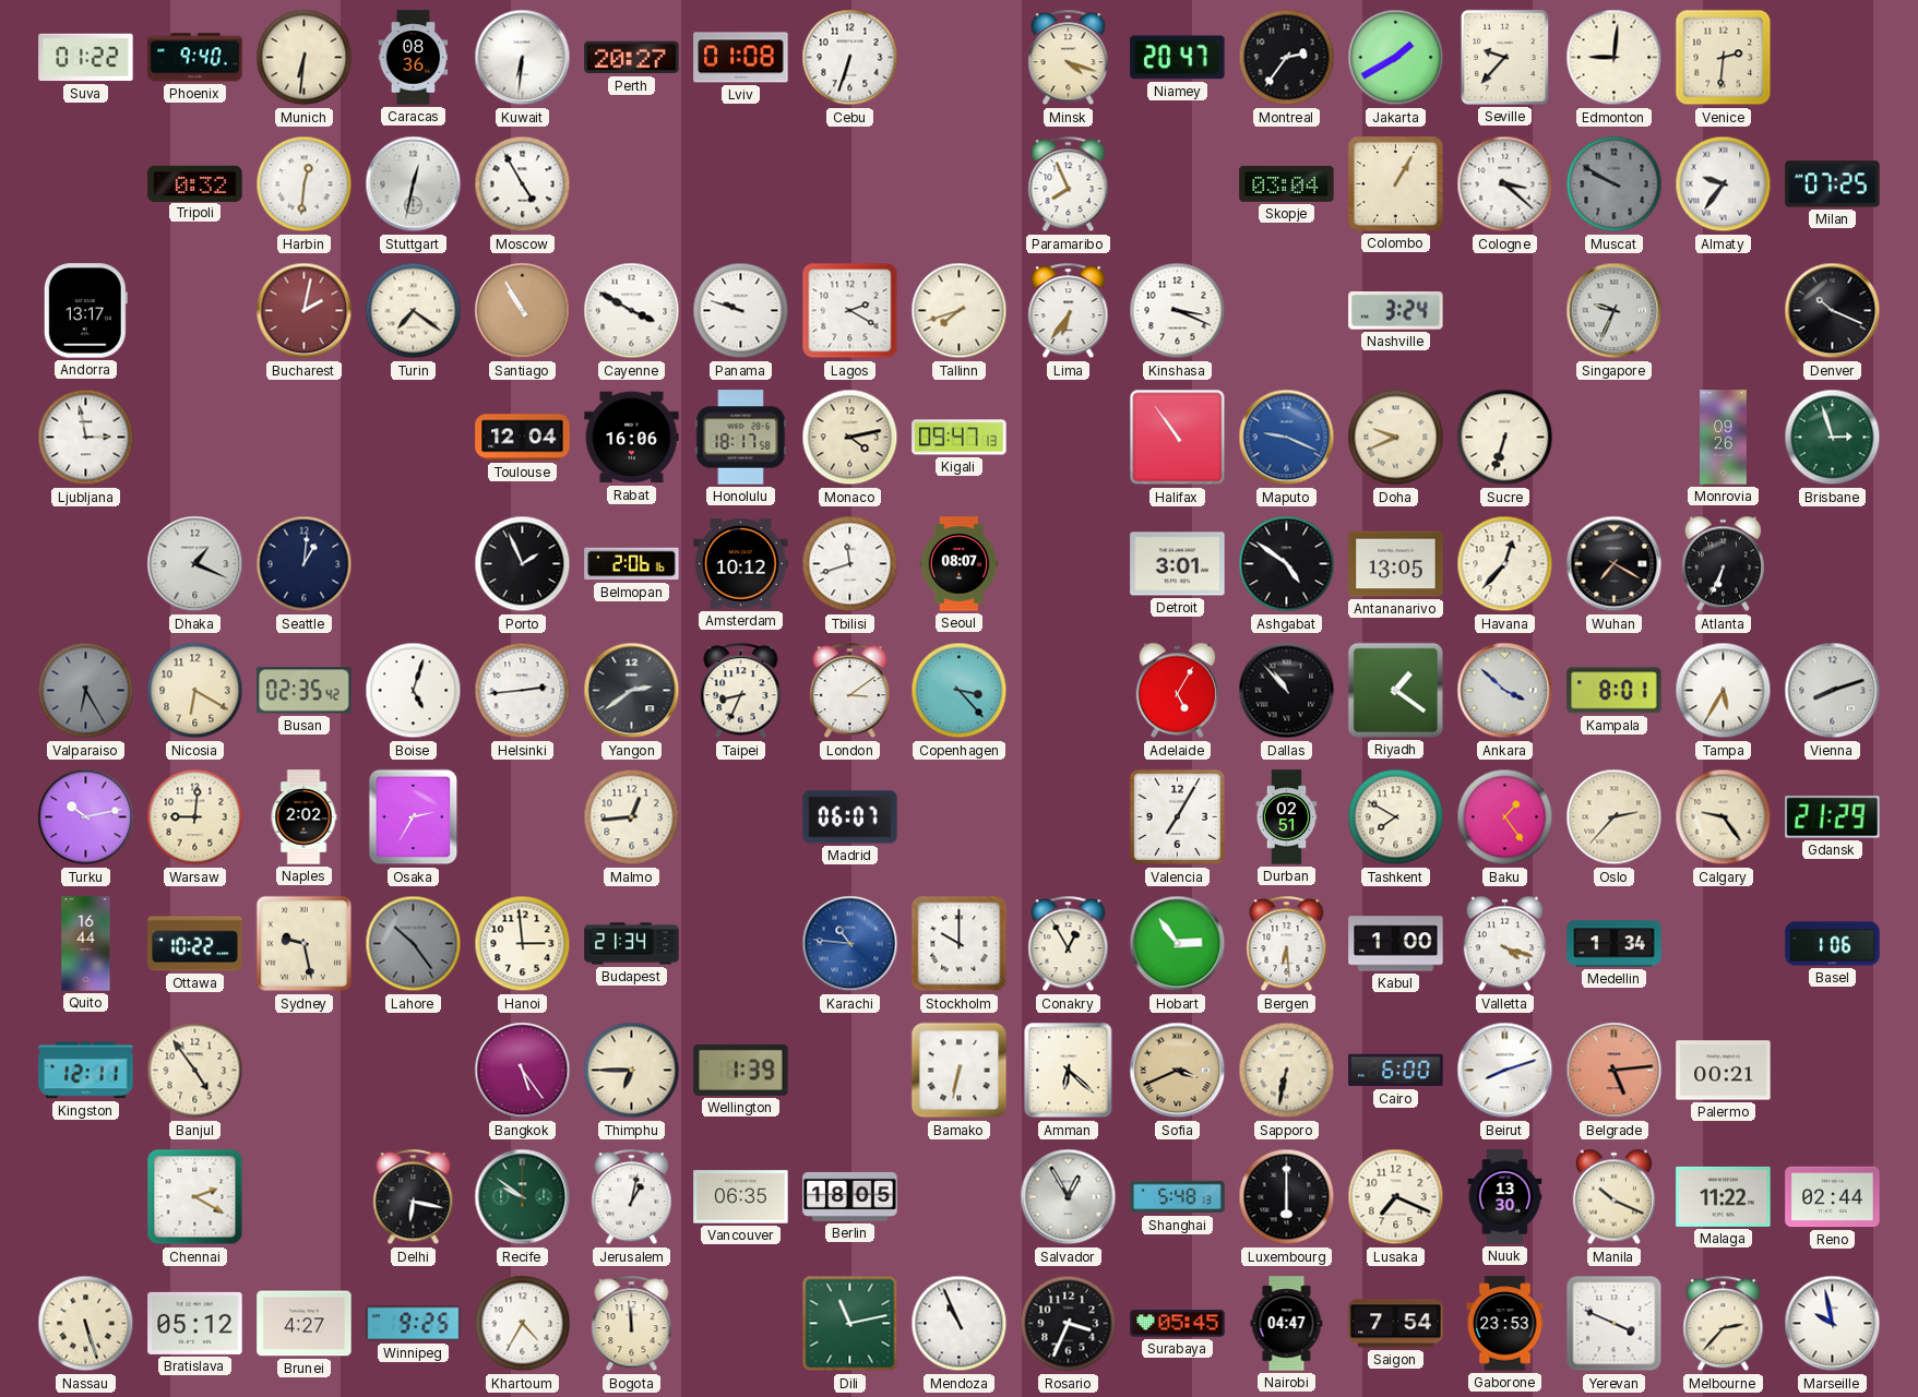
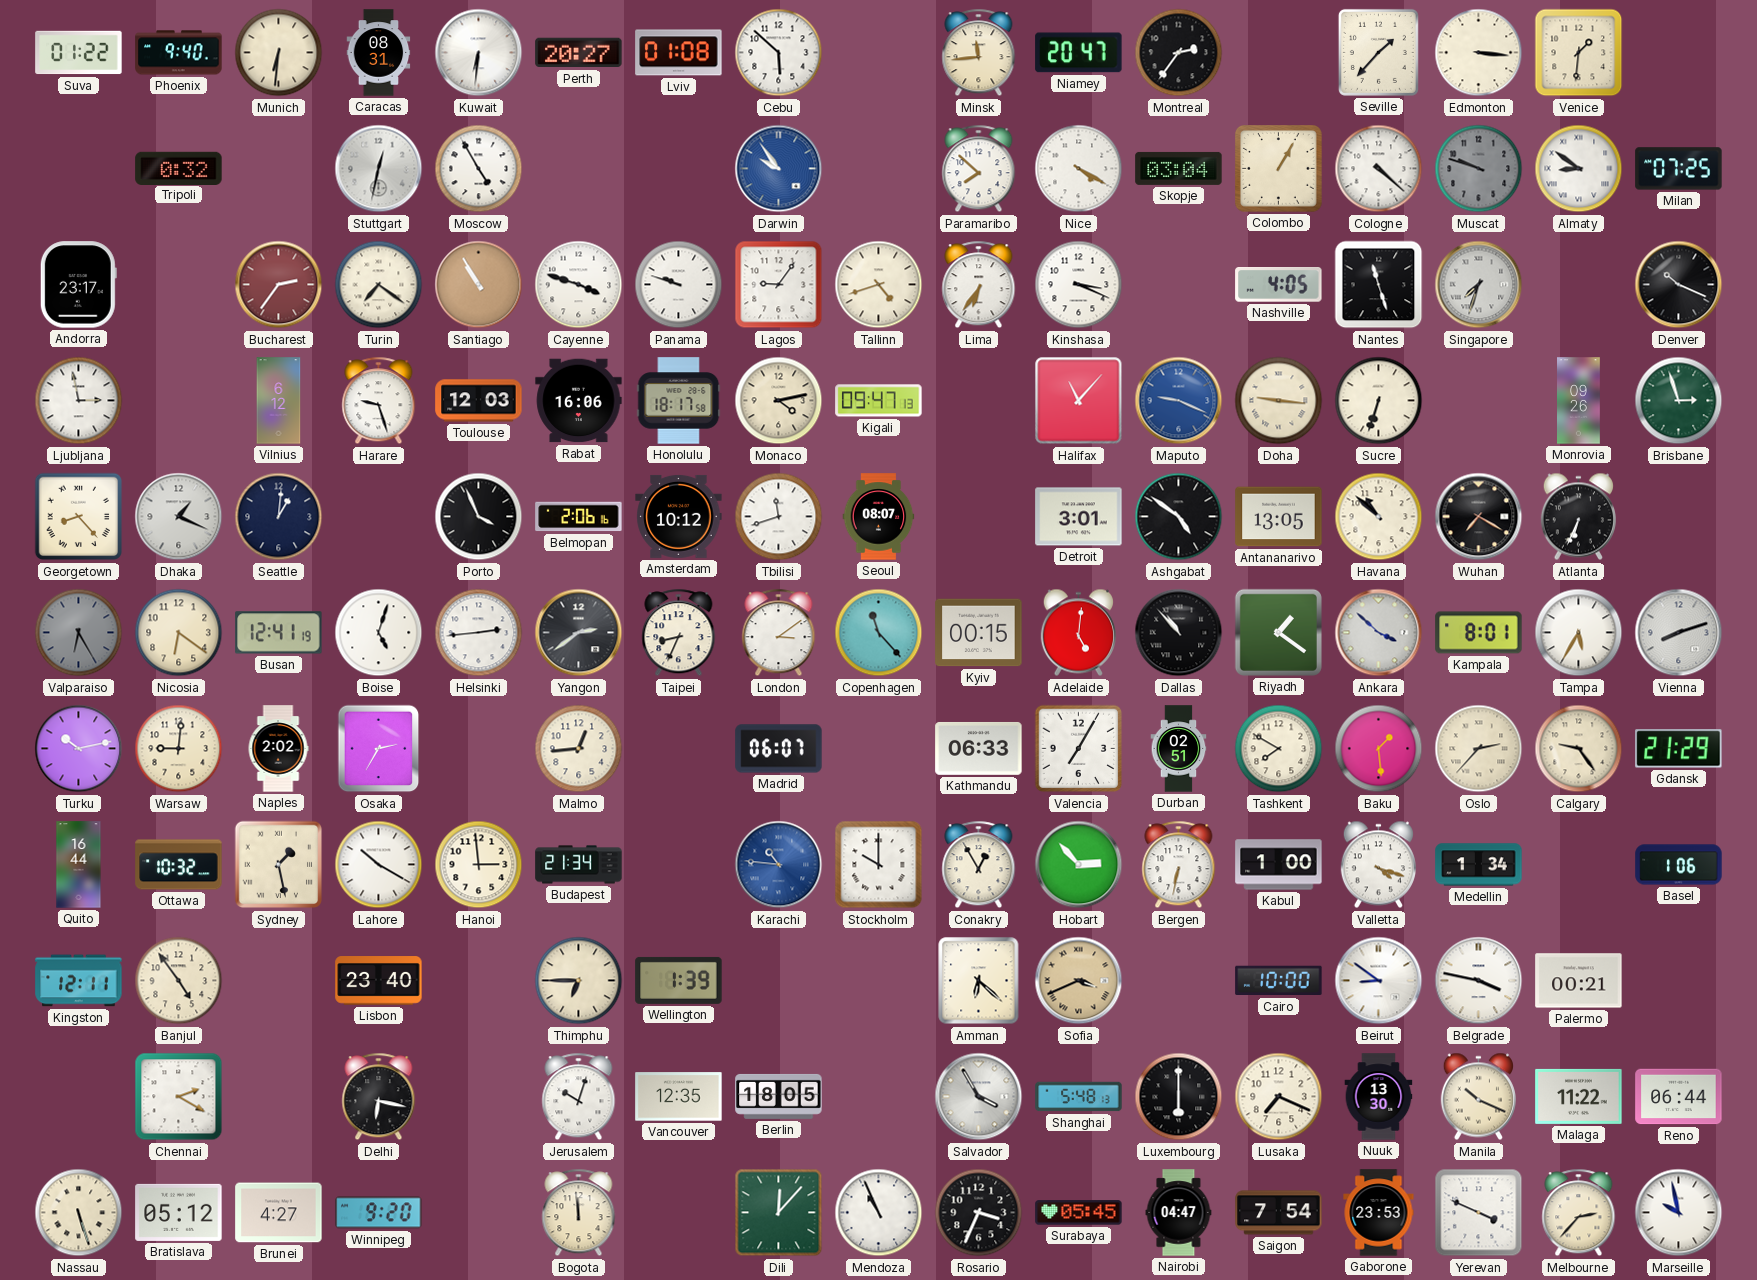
Caracas: 08:36 -> 08:31
Cebu: 6:33 -> 5:52
Minsk: 4:18 -> 11:44
Jakarta: 1:40 -> none
Seville: 9:37 -> 1:37
Edmonton: 9:01 -> 3:16
Venice: 2:31 -> 1:31
Harbin: 12:31 -> none
Darwin: none -> 9:54
Paramaribo: 7:56 -> 7:52
Nice: none -> 4:20
Cologne: 3:22 -> 4:22
Muscat: 9:50 -> 9:48
Almaty: 9:36 -> 8:51
Andorra: 13:17 -> 23:17
Bucharest: 2:02 -> 2:36
Cayenne: 3:50 -> 3:48
Lagos: 2:20 -> 9:06
Tallinn: 7:42 -> 4:42
Nashville: 3:24 -> 4:05
Nantes: none -> 11:27
Singapore: 9:34 -> 7:33
Vilnius: none -> 6:12
Harare: none -> 9:27
Toulouse: 12:04 -> 12:03
Halifax: 10:54 -> 11:07
Doha: 9:41 -> 9:16
Georgetown: none -> 8:23
Porto: 1:56 -> 3:56
Havana: 12:37 -> 10:52
Nicosia: 6:20 -> 6:21
Busan: 02:35 -> 12:41
Copenhagen: 3:23 -> 11:23
Kyiv: none -> 00:15
Adelaide: 5:05 -> 5:01
Kathmandu: none -> 06:33
Baku: 1:24 -> 1:29
Ottawa: 10:22 -> 10:32
Sydney: 9:28 -> 1:28
Lahore: 10:24 -> 10:20
Lahore dial: grey -> white
Hobart: 2:54 -> 2:53
Bergen: 6:29 -> 6:32
Lisbon: none -> 23:40
Bangkok: 5:24 -> none
Bamako: 6:32 -> none
Sapporo: 6:32 -> none
Cairo: 6:00 -> 10:00
Beirut: 8:12 -> 8:51
Belgrade: 5:14 -> 3:47
Belgrade dial: salmon -> white
Recife: 9:51 -> none
Jerusalem: 1:02 -> 10:03
Vancouver: 06:35 -> 12:35
Salvador: 12:55 -> 3:55
Reno: 02:44 -> 06:44
Winnipeg: 9:25 -> 9:20
Khartoum: 4:35 -> none
Dili: 11:13 -> 12:07
